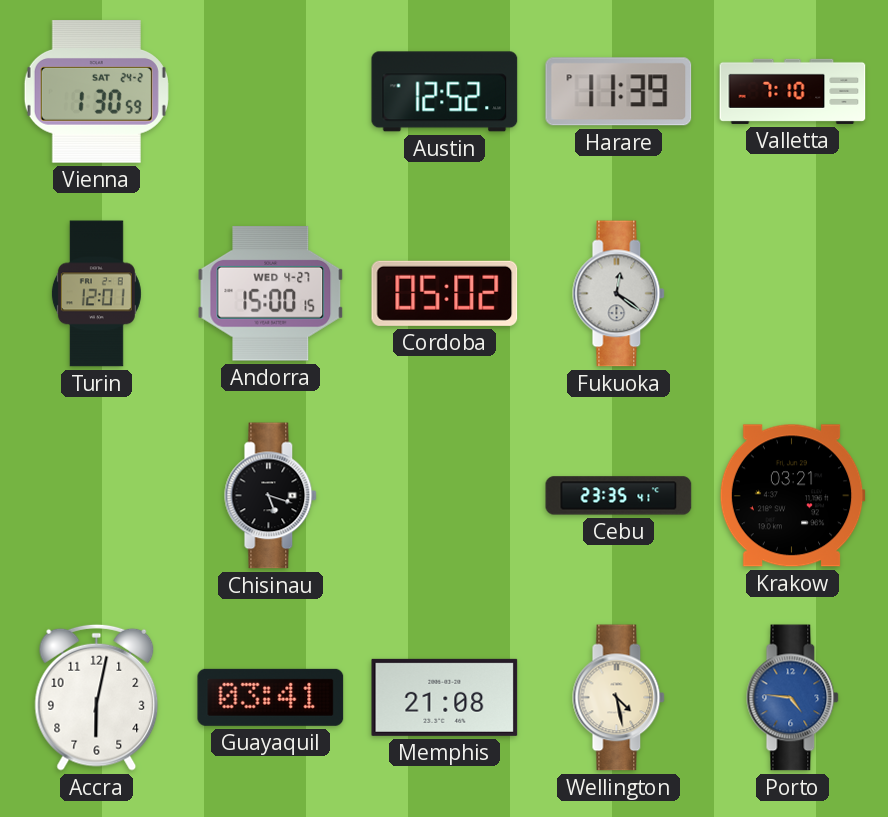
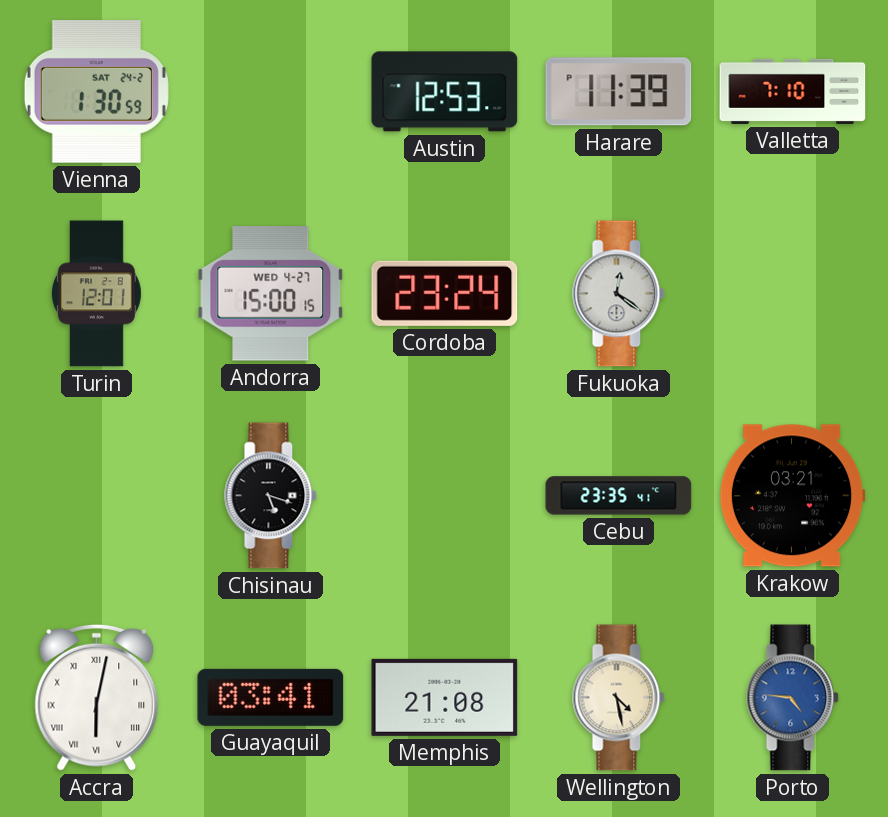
Austin: 12:52 -> 12:53
Cordoba: 05:02 -> 23:24
Accra numerals: Arabic -> Roman
